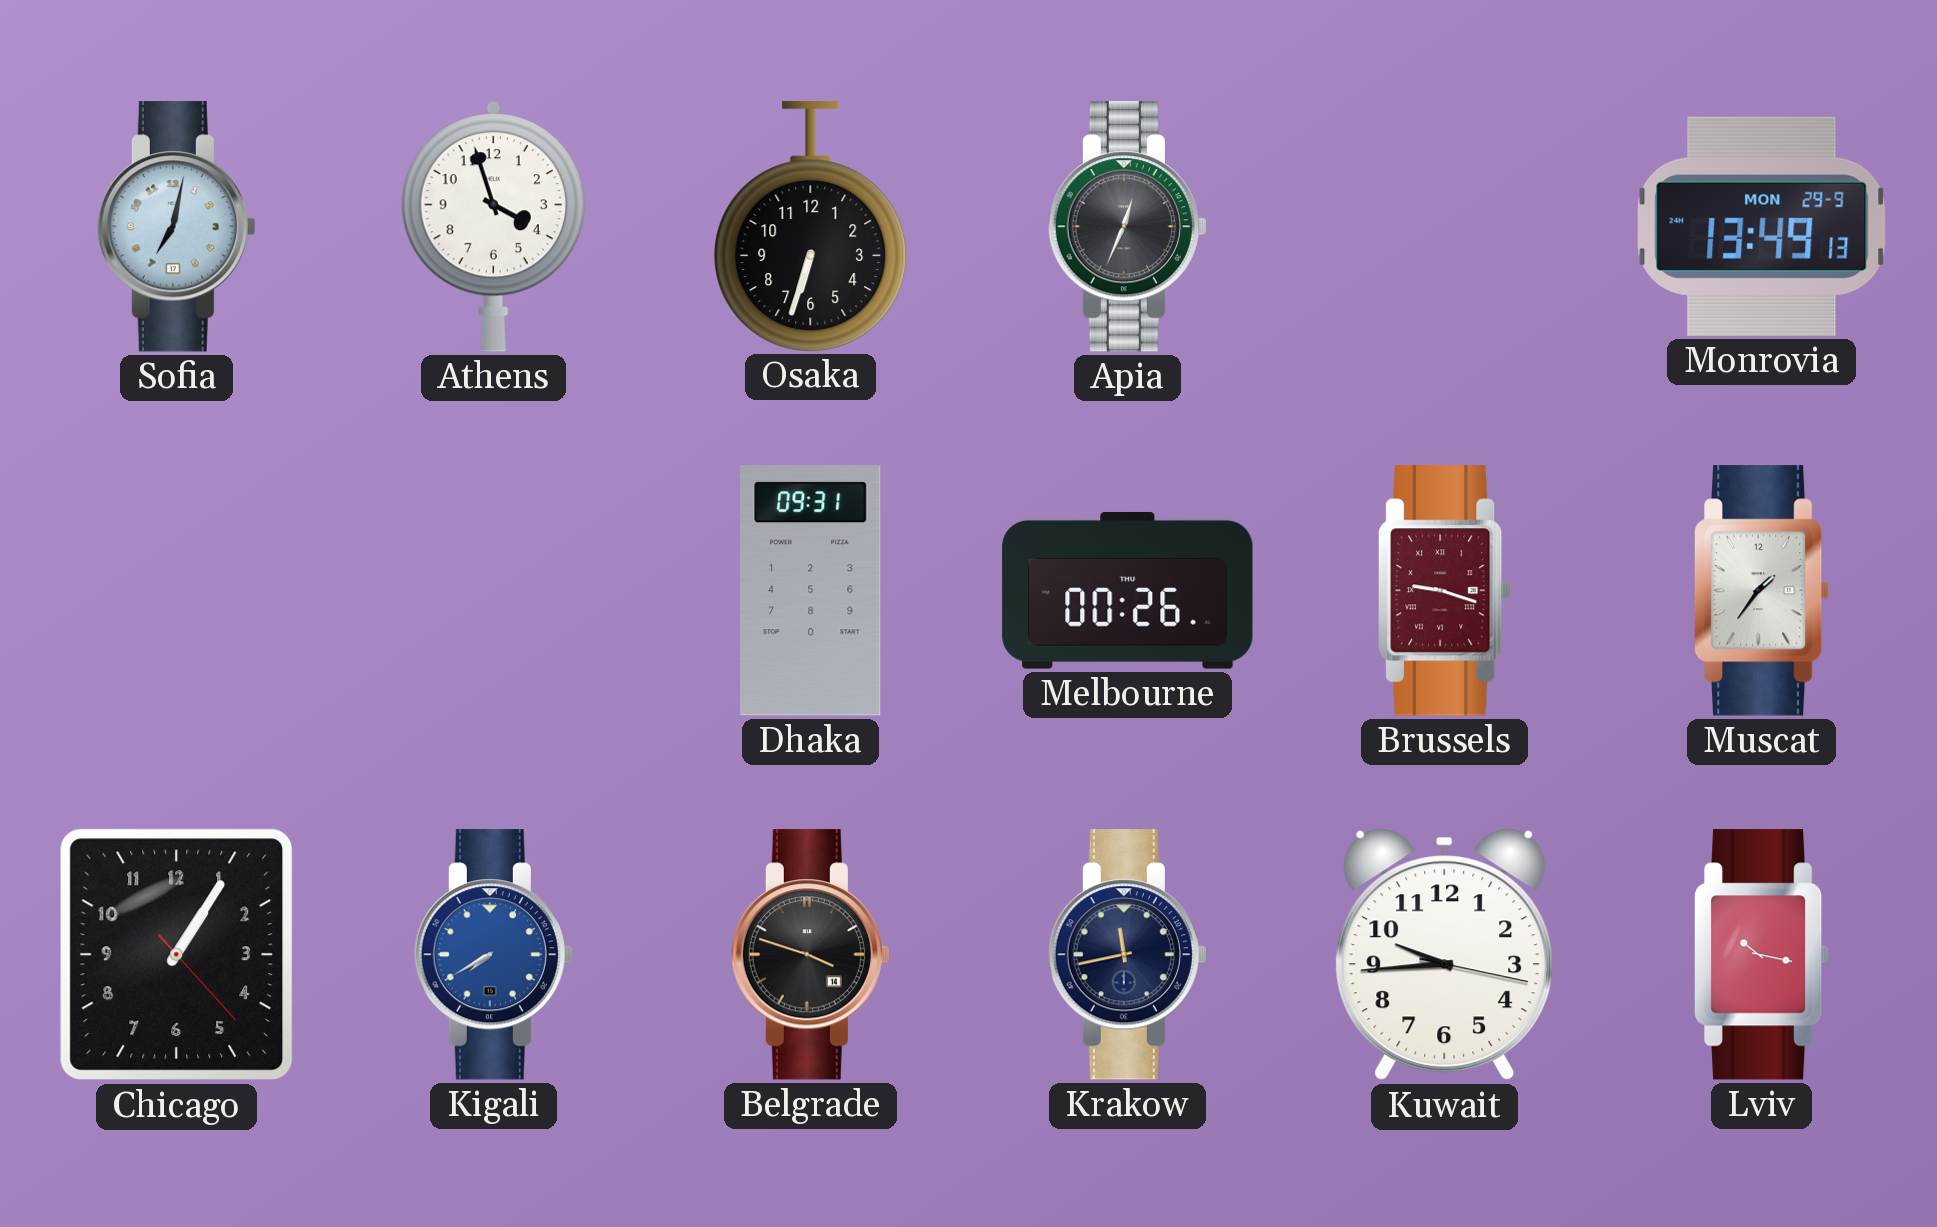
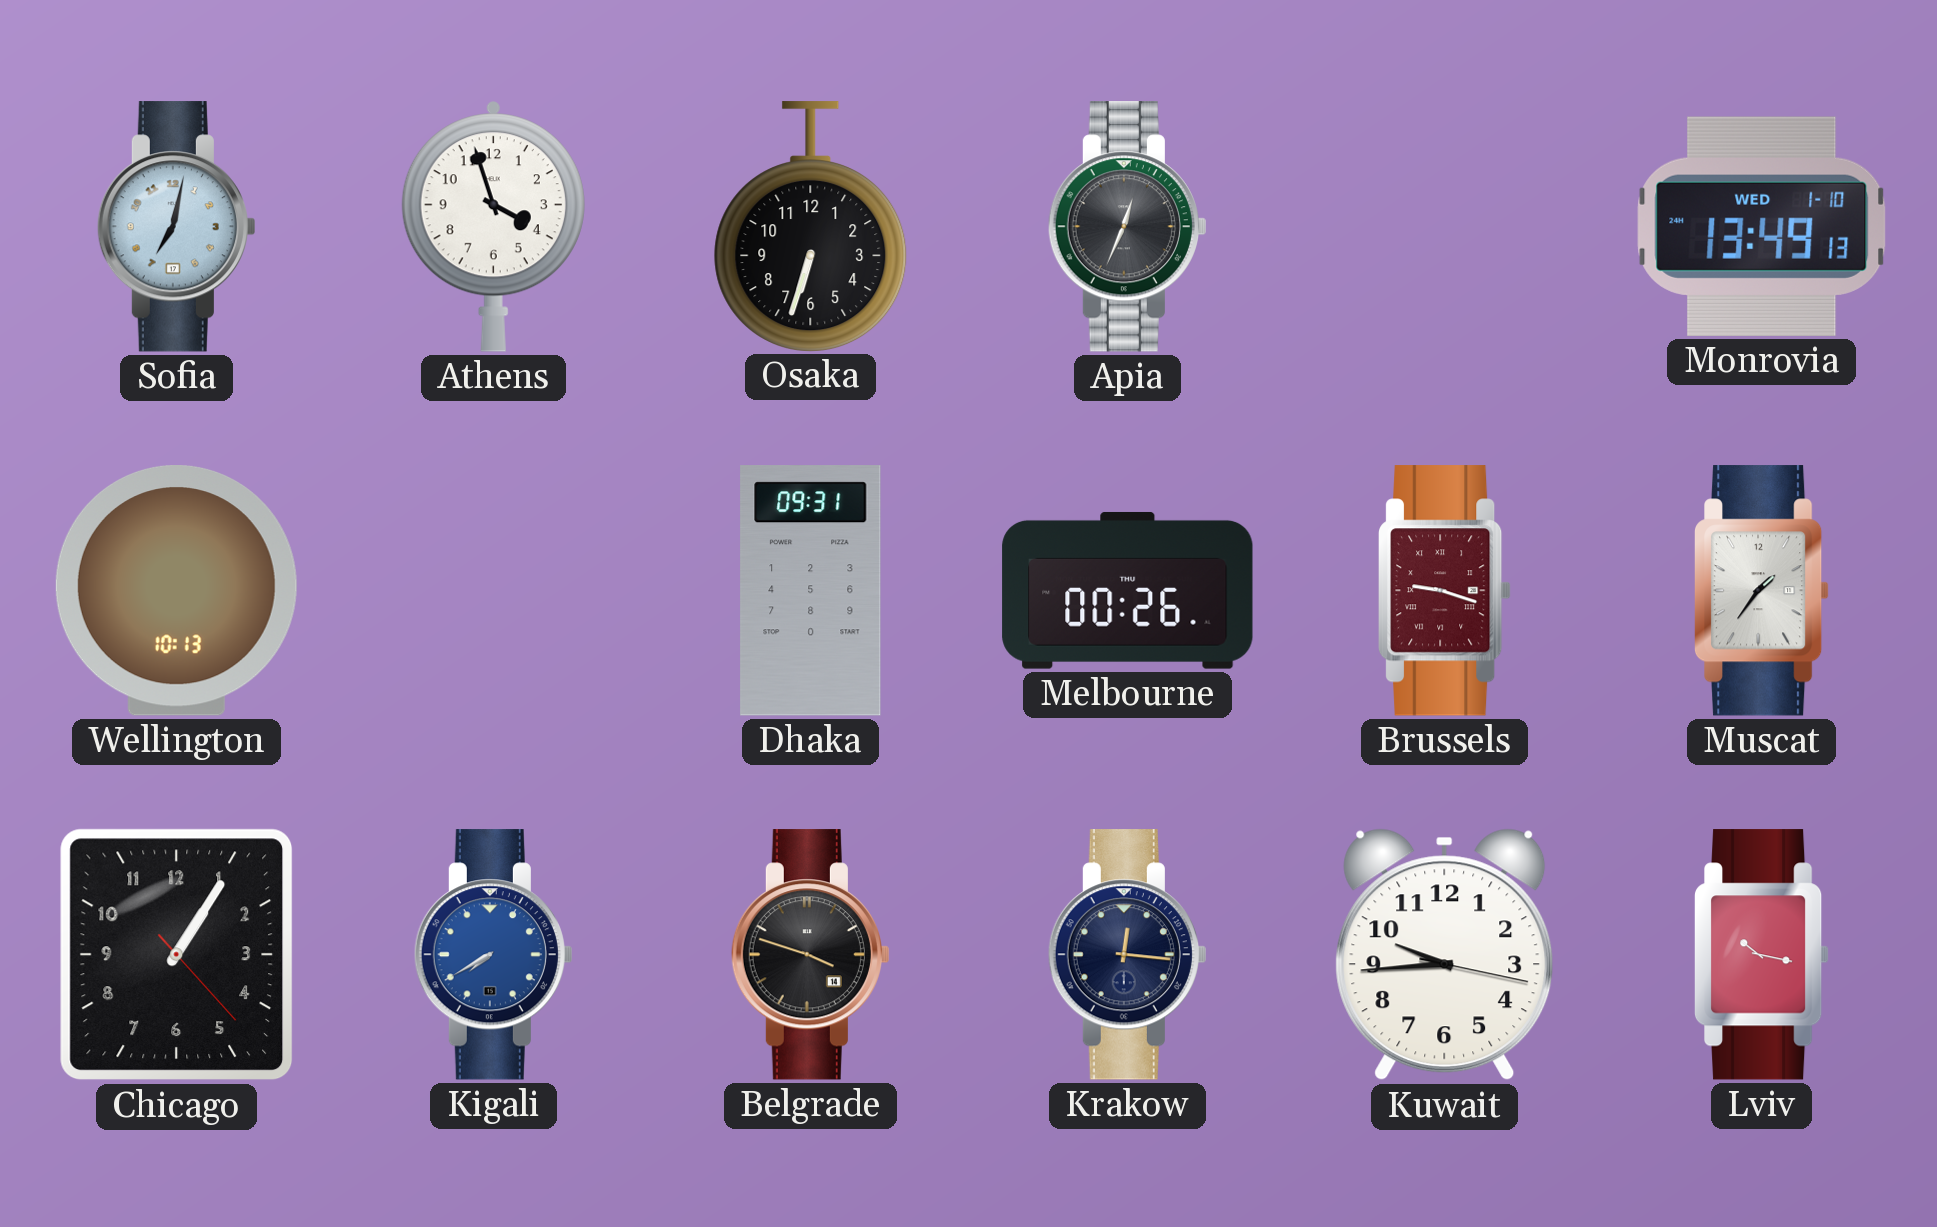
Monrovia date: MON 29-9 -> WED 1-10
Wellington: none -> 10:13
Krakow: 11:43 -> 12:16
